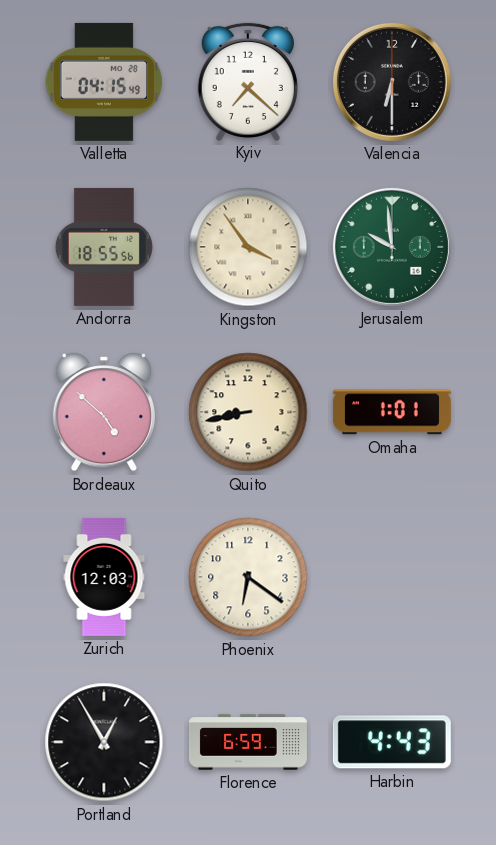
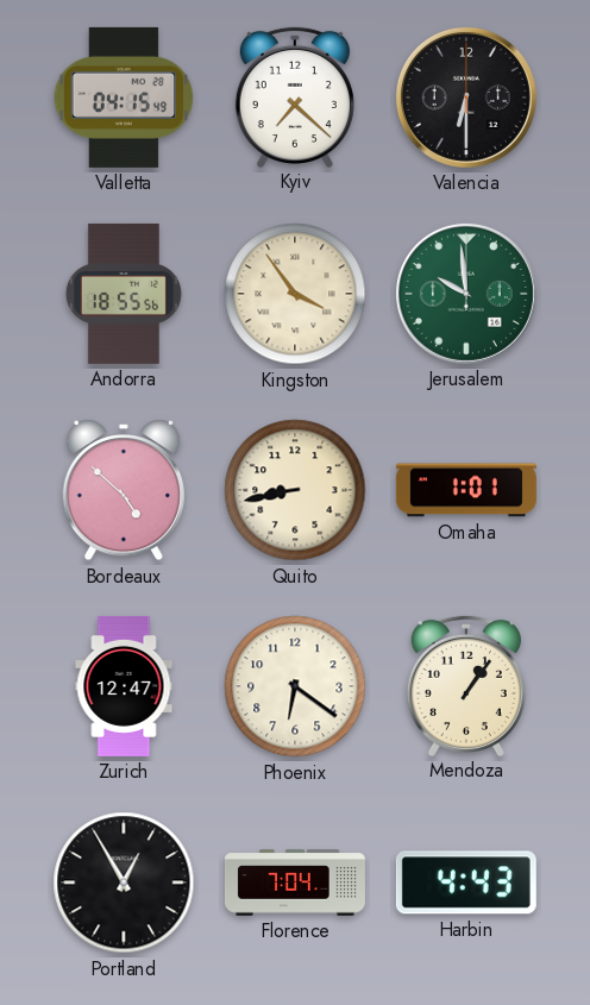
Zurich: 12:03 -> 12:47
Mendoza: none -> 1:06
Florence: 6:59 -> 7:04
